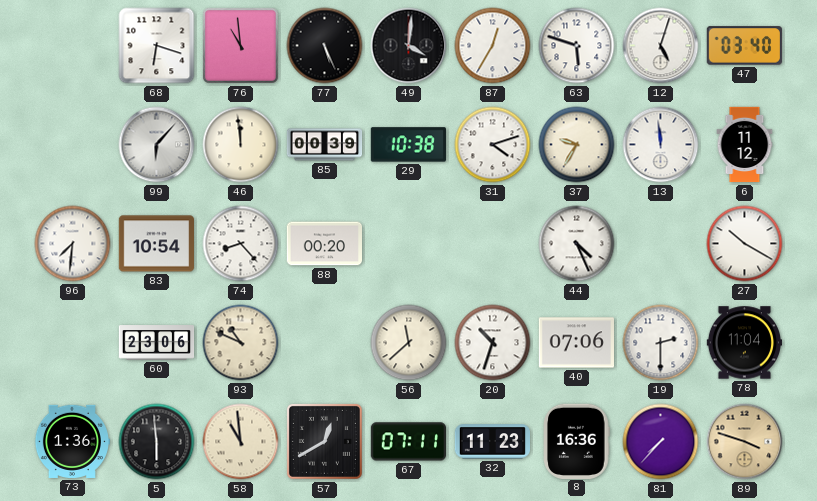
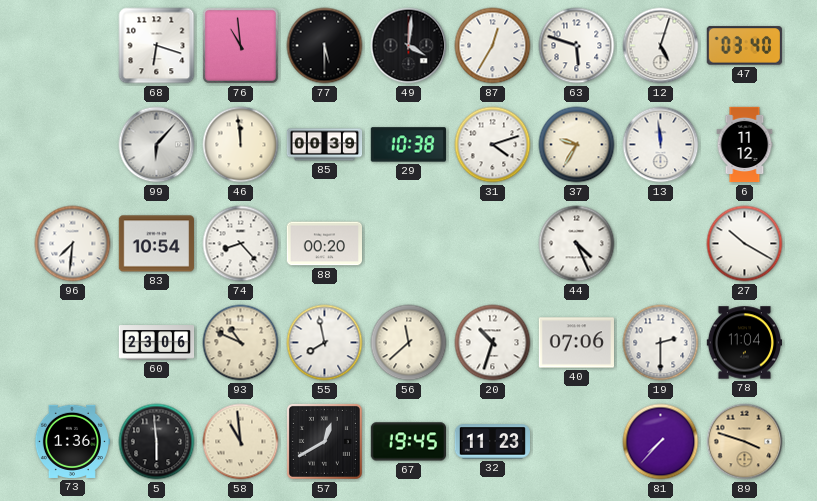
77: 5:26 -> 5:30
55: none -> 7:58
67: 07:11 -> 19:45
8: 16:36 -> none
